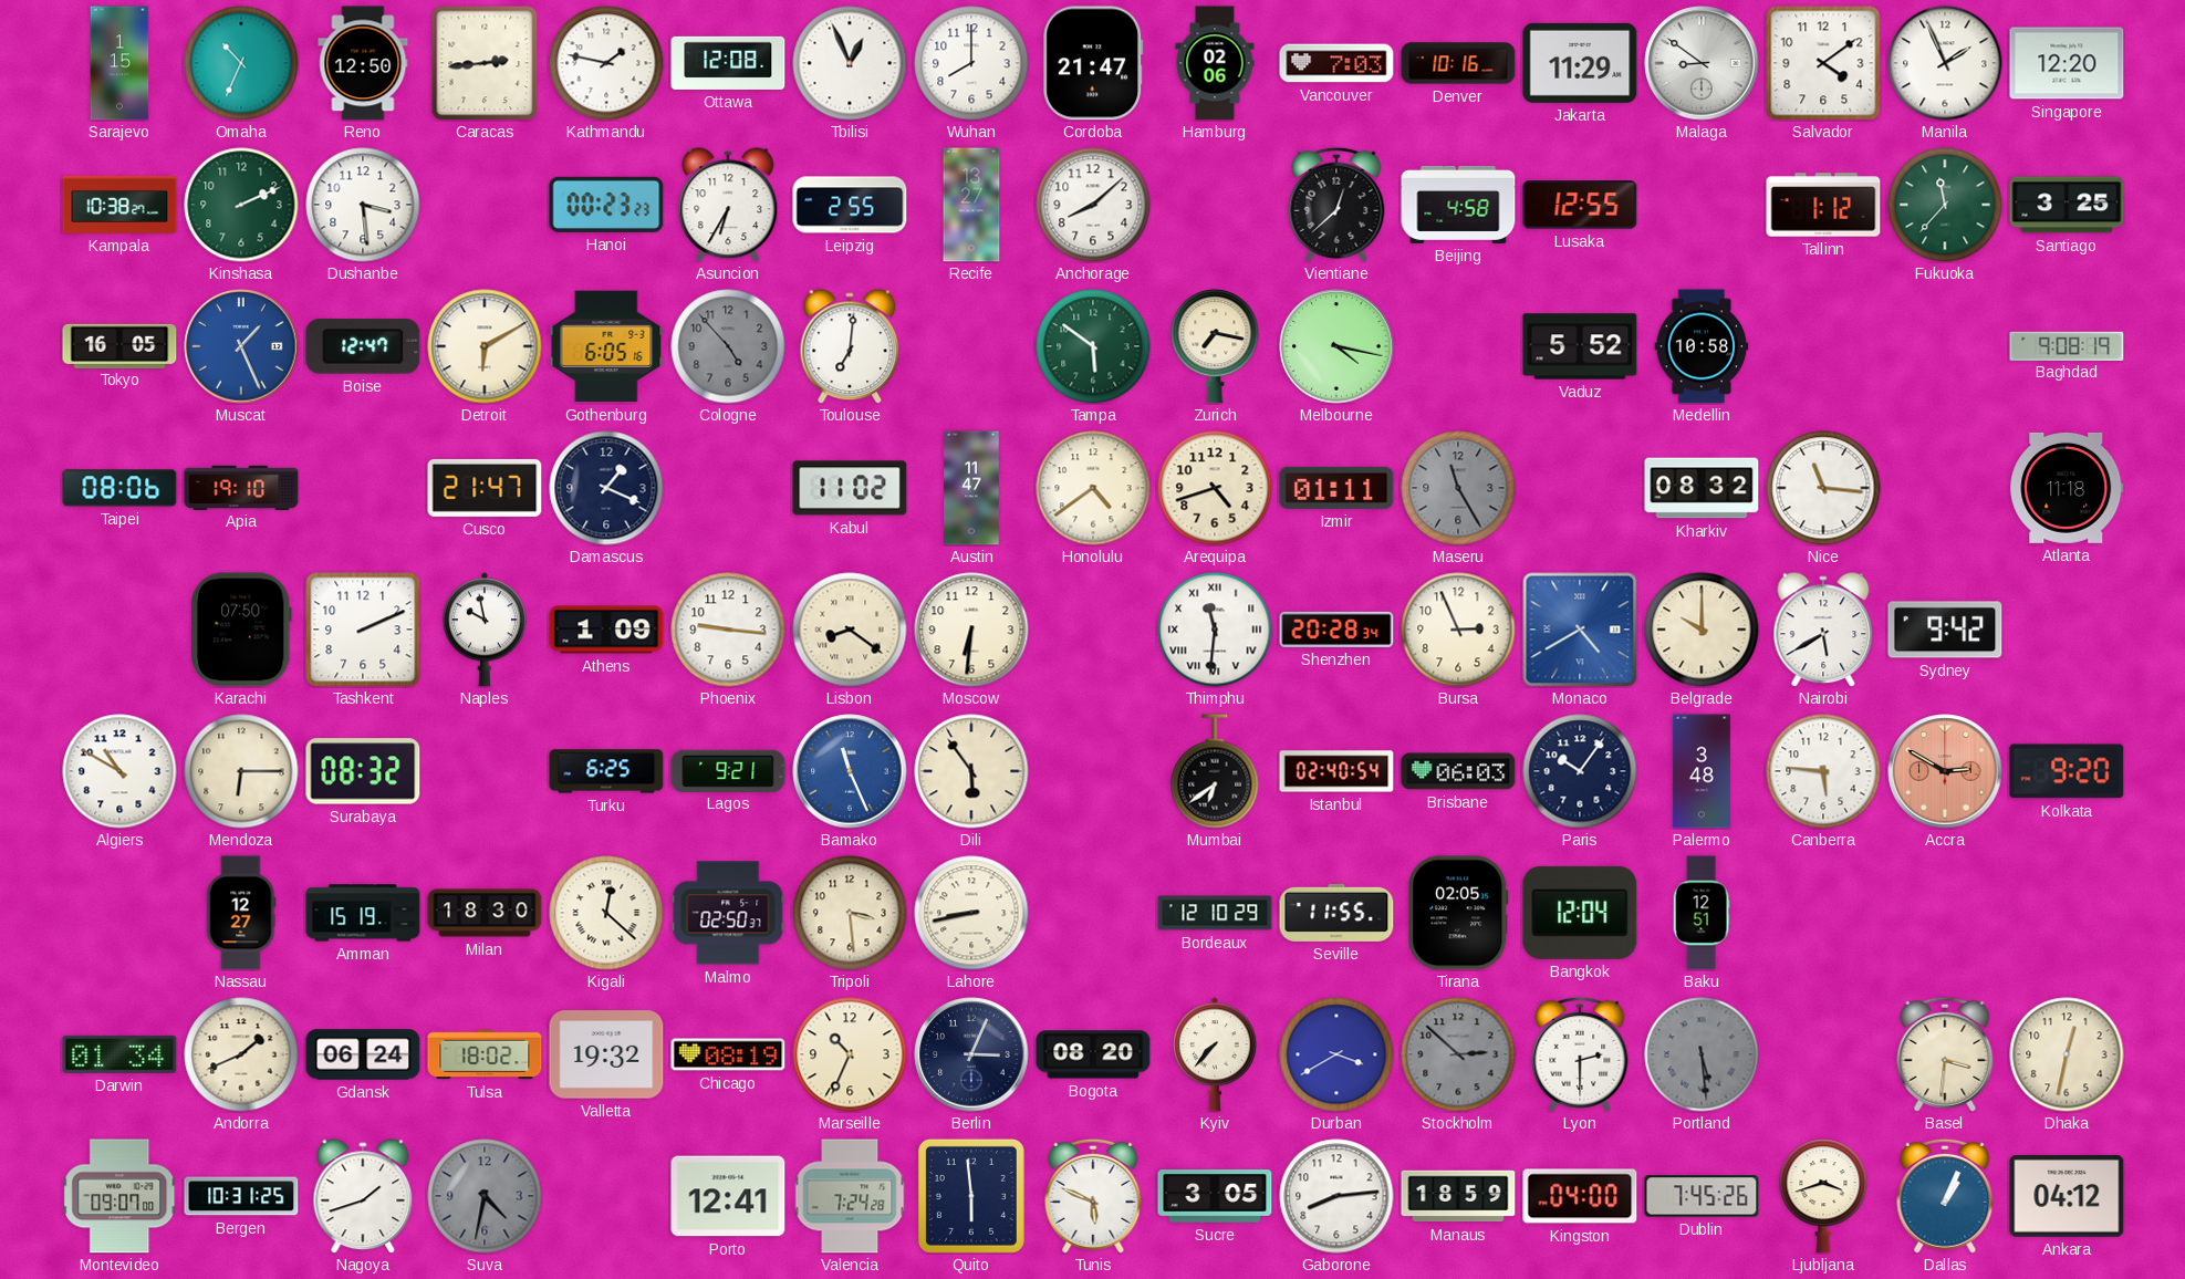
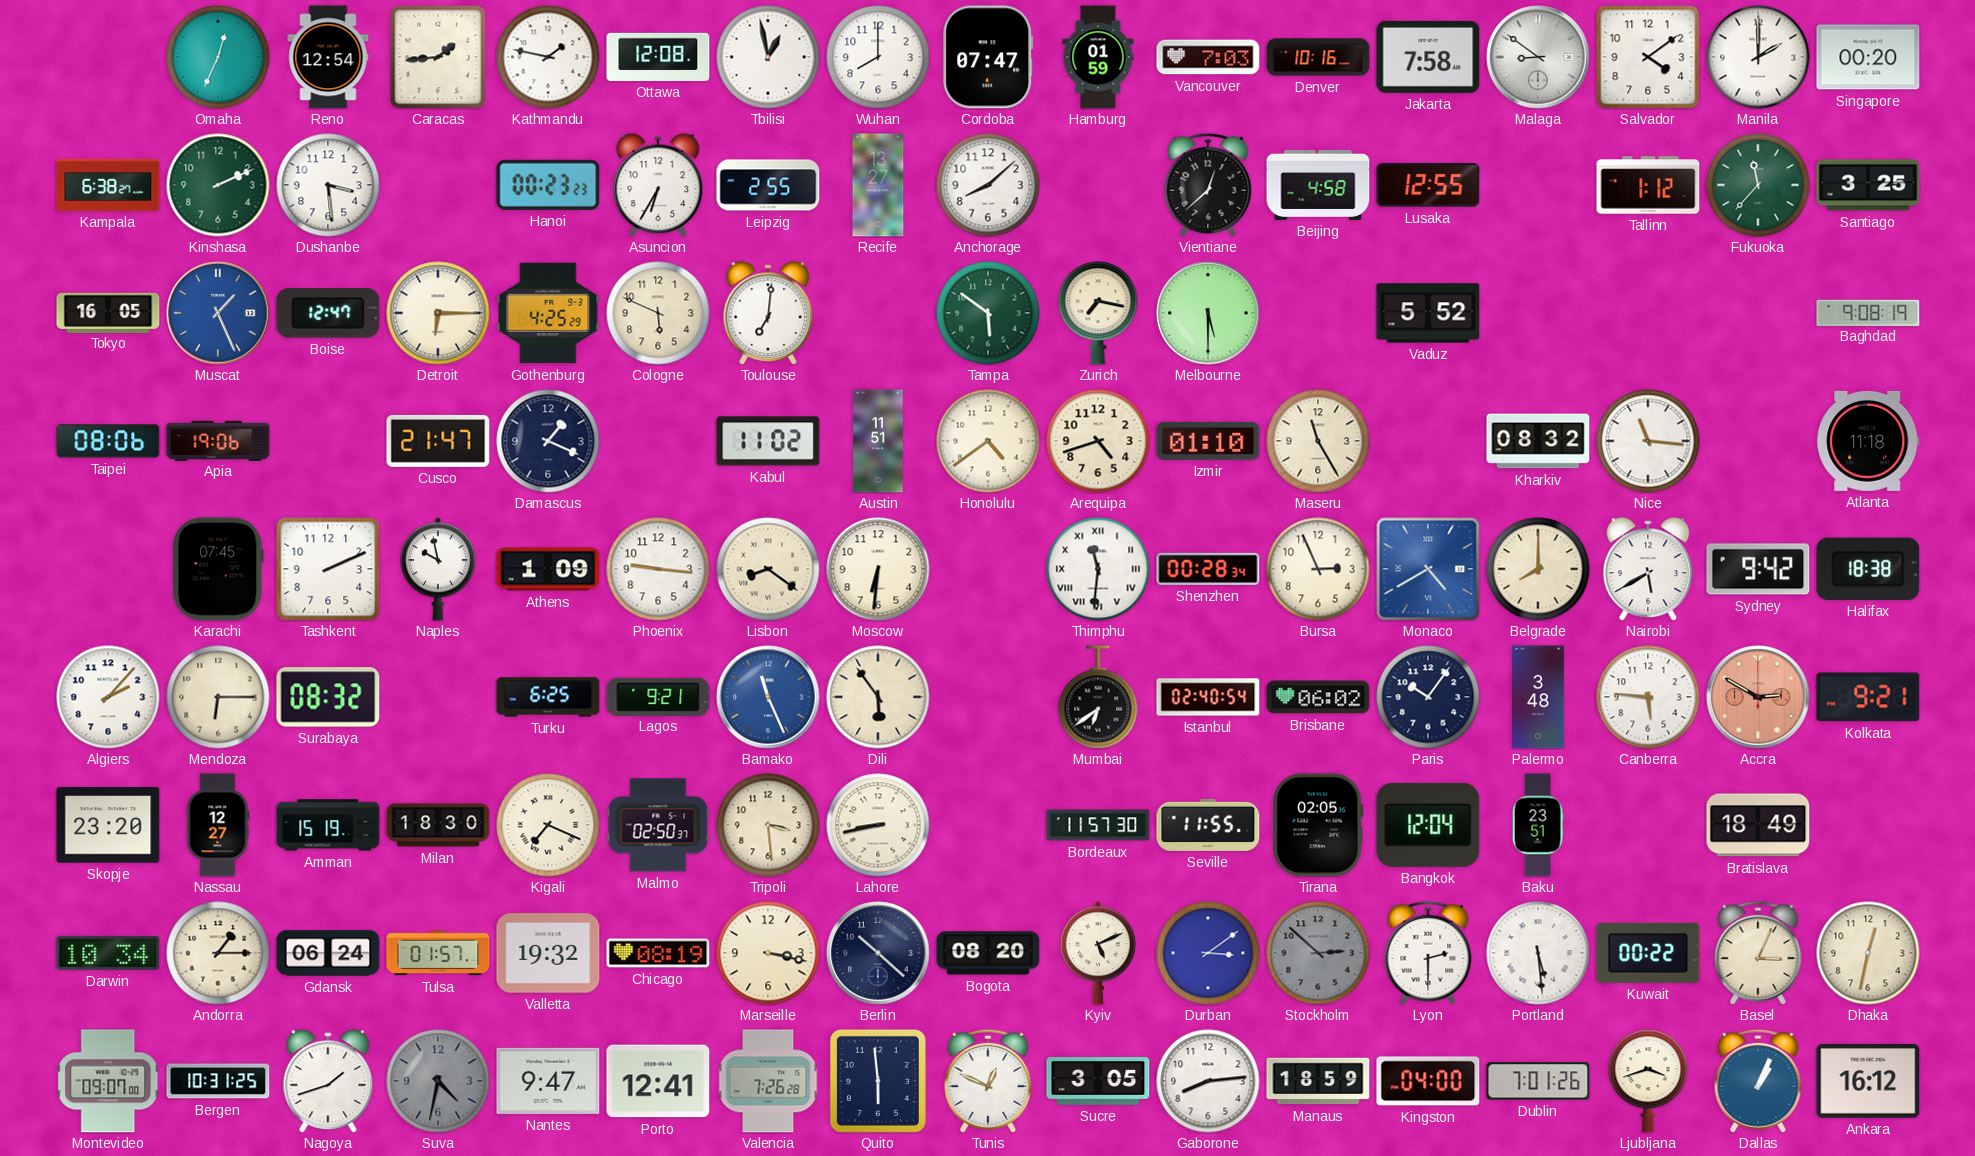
Sarajevo: 1:15 -> none
Omaha: 10:34 -> 12:34
Reno: 12:50 -> 12:54
Caracas: 2:44 -> 1:44
Tbilisi: 12:56 -> 12:58
Cordoba: 21:47 -> 07:47
Hamburg: 02:06 -> 01:59
Jakarta: 11:29 -> 7:58
Manila: 1:56 -> 2:00
Singapore: 12:20 -> 00:20
Kampala: 10:38 -> 6:38
Detroit: 6:10 -> 6:15
Gothenburg: 6:05 -> 4:25
Cologne: 4:53 -> 5:49
Cologne dial: grey -> cream
Melbourne: 4:17 -> 5:30
Medellin: 10:58 -> none
Apia: 19:10 -> 19:06
Austin: 11:47 -> 11:51
Izmir: 01:11 -> 01:10
Maseru dial: grey -> cream
Karachi: 07:50 -> 07:45
Shenzhen: 20:28 -> 00:28
Belgrade: 10:00 -> 8:00
Halifax: none -> 18:38
Algiers: 10:50 -> 2:07
Brisbane: 06:03 -> 06:02
Kolkata: 9:20 -> 9:21
Skopje: none -> 23:20
Kigali: 12:22 -> 7:19
Bordeaux: 12:10 -> 11:57
Baku: 12:51 -> 23:51
Bratislava: none -> 18:49
Darwin: 01:34 -> 10:34
Andorra: 1:41 -> 1:15
Tulsa: 18:02 -> 01:57
Marseille: 10:34 -> 3:17
Berlin: 3:04 -> 10:22
Kyiv: 7:37 -> 5:11
Durban: 3:40 -> 3:09
Portland dial: grey -> white
Kuwait: none -> 00:22
Basel: 3:31 -> 3:04
Nantes: none -> 9:47
Valencia: 7:24 -> 7:26
Tunis: 5:49 -> 12:49
Dublin: 7:45 -> 7:01
Ankara: 04:12 -> 16:12
